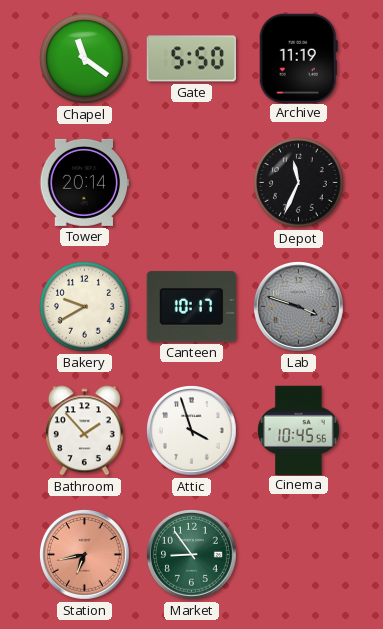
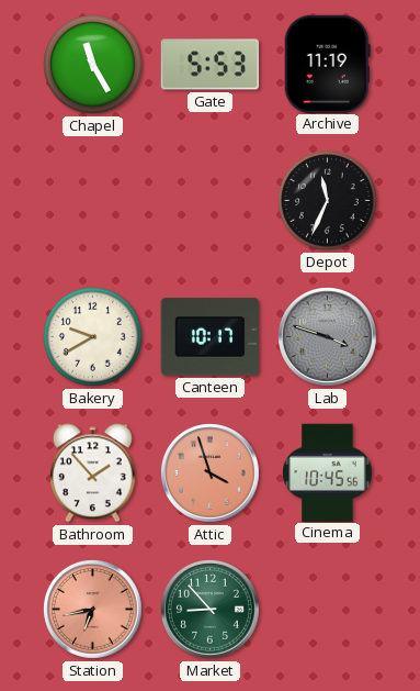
Chapel: 11:21 -> 11:25
Gate: 5:50 -> 5:53
Tower: 20:14 -> none
Attic dial: white -> salmon
Market: 8:54 -> 8:53
